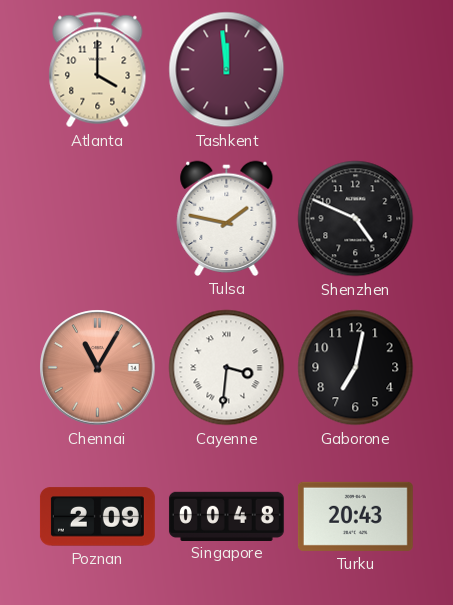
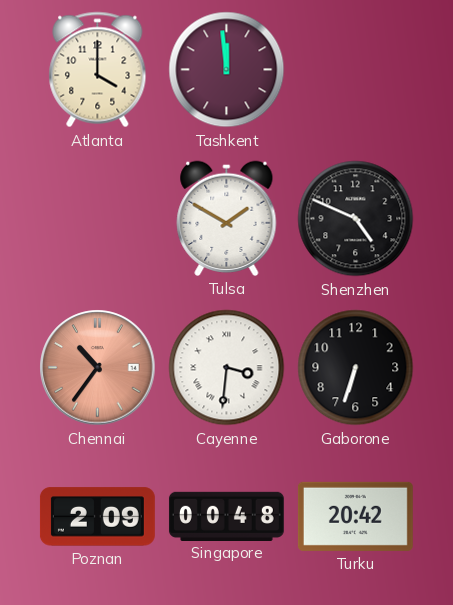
Tulsa: 1:47 -> 1:50
Chennai: 11:05 -> 10:36
Gaborone: 7:02 -> 6:33
Turku: 20:43 -> 20:42
